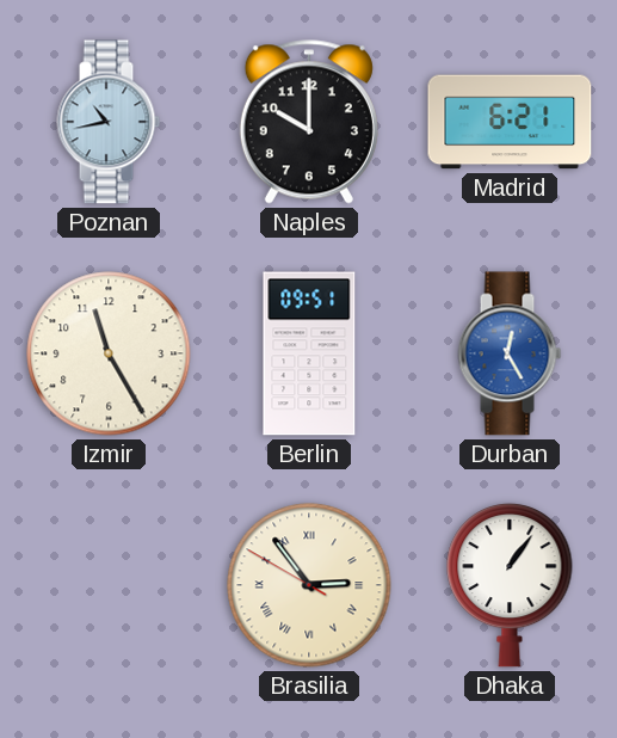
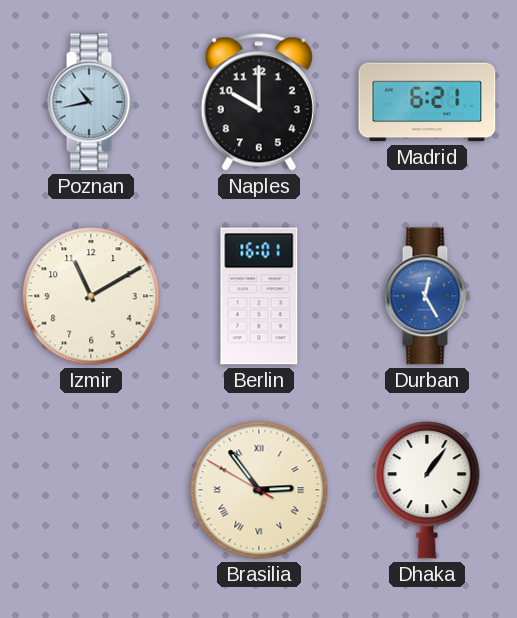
Izmir: 11:25 -> 11:10
Berlin: 09:51 -> 16:01
